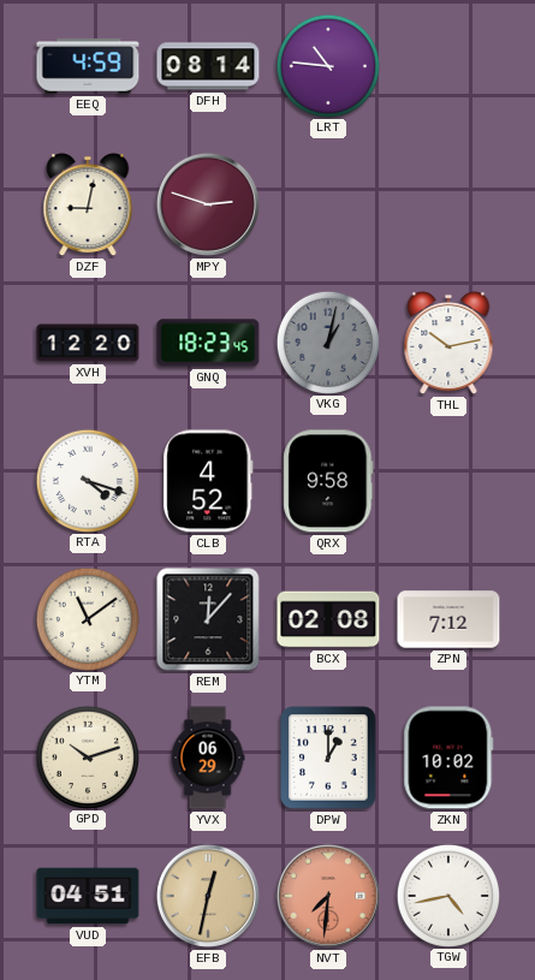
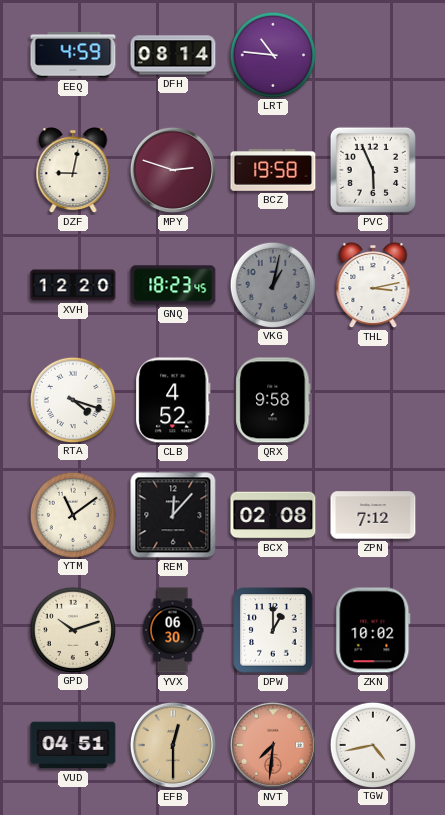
BCZ: none -> 19:58
PVC: none -> 5:56
THL: 10:13 -> 3:13
YVX: 06:29 -> 06:30
EFB: 12:32 -> 12:30
